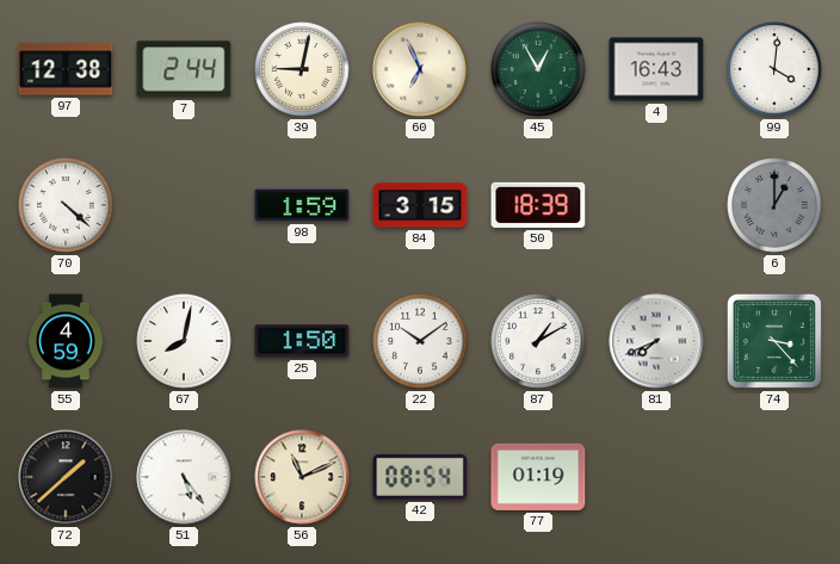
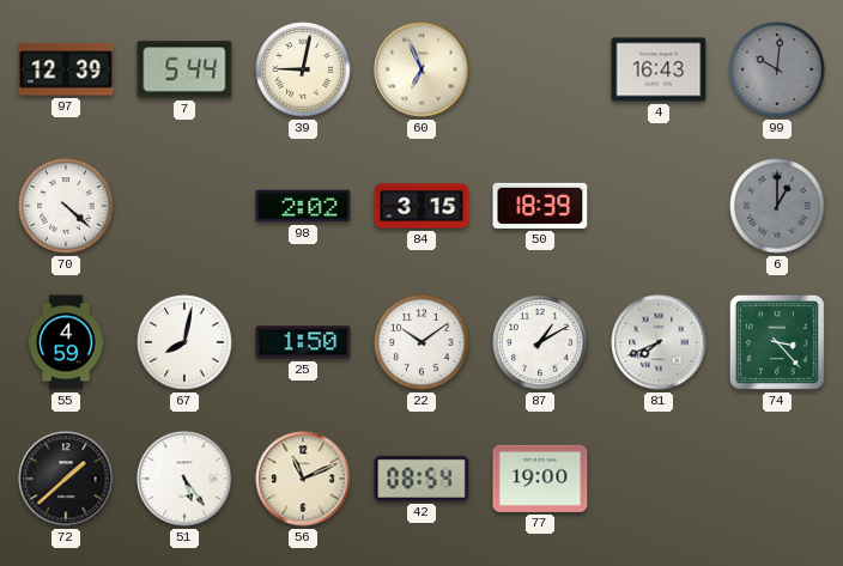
97: 12:38 -> 12:39
7: 2:44 -> 5:44
45: 12:55 -> none
99: 4:01 -> 10:01
99 dial: white -> grey
98: 1:59 -> 2:02
77: 01:19 -> 19:00
